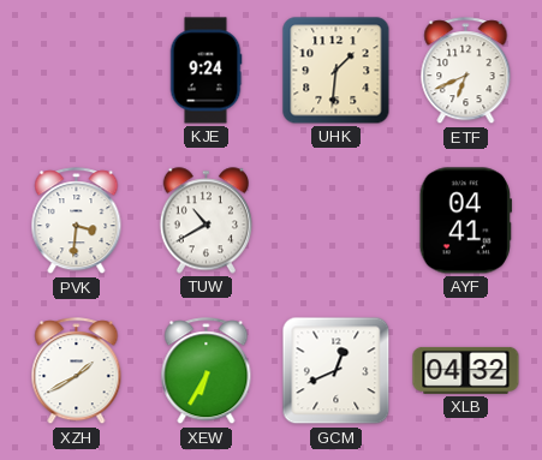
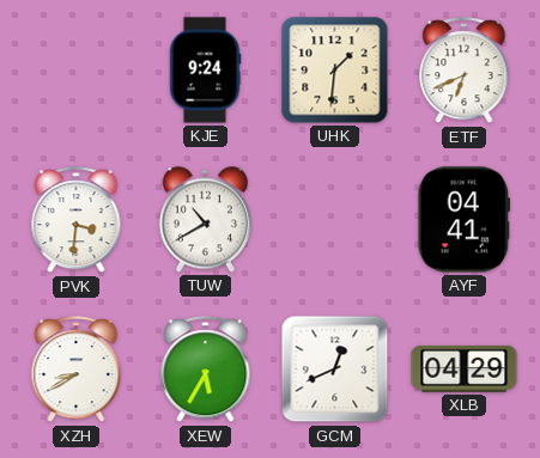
XZH: 1:40 -> 8:40
XEW: 6:35 -> 5:35
XLB: 04:32 -> 04:29
